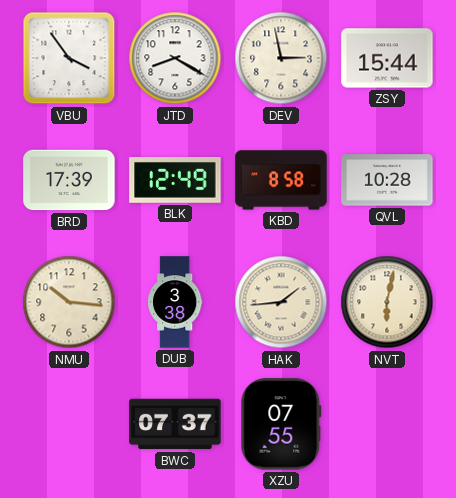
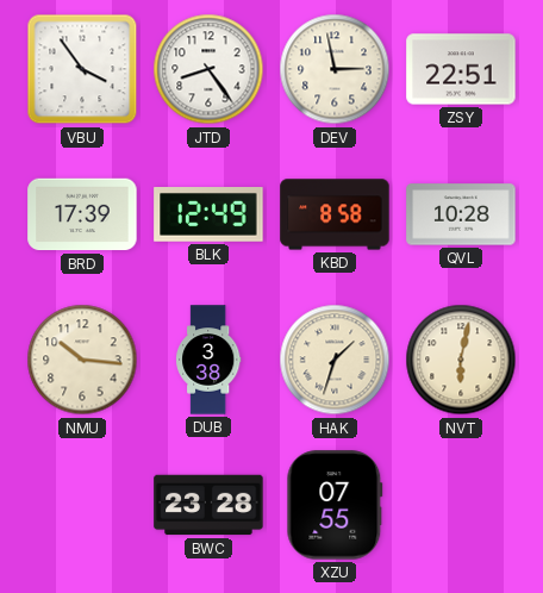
JTD: 8:20 -> 8:24
ZSY: 15:44 -> 22:51
HAK: 1:44 -> 1:33
BWC: 07:37 -> 23:28
